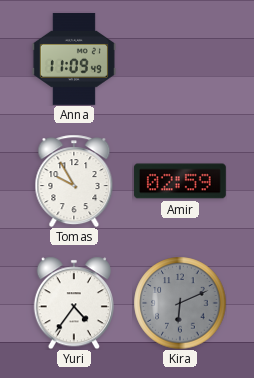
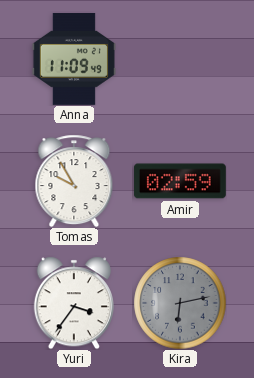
Yuri: 4:36 -> 3:36
Kira: 6:11 -> 6:13
